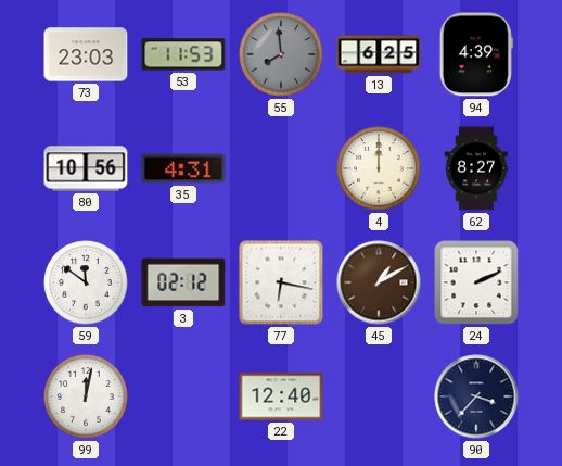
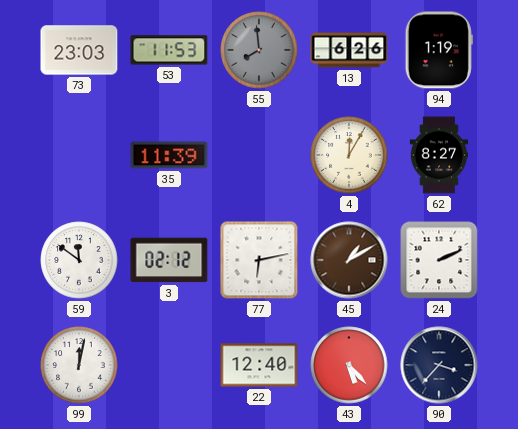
13: 6:25 -> 6:26
94: 4:39 -> 1:19
80: 10:56 -> none
35: 4:31 -> 11:39
4: 12:00 -> 12:05
77: 6:17 -> 6:13
43: none -> 5:23
